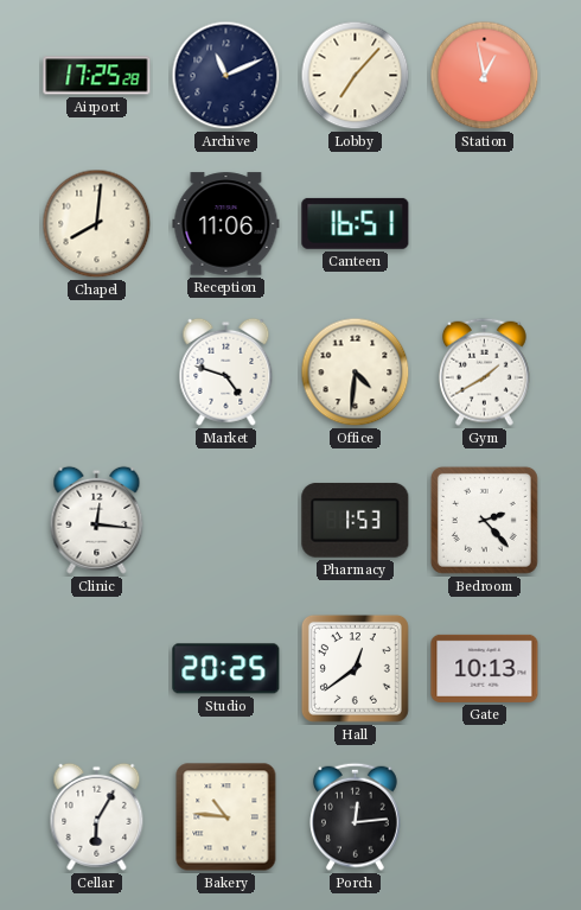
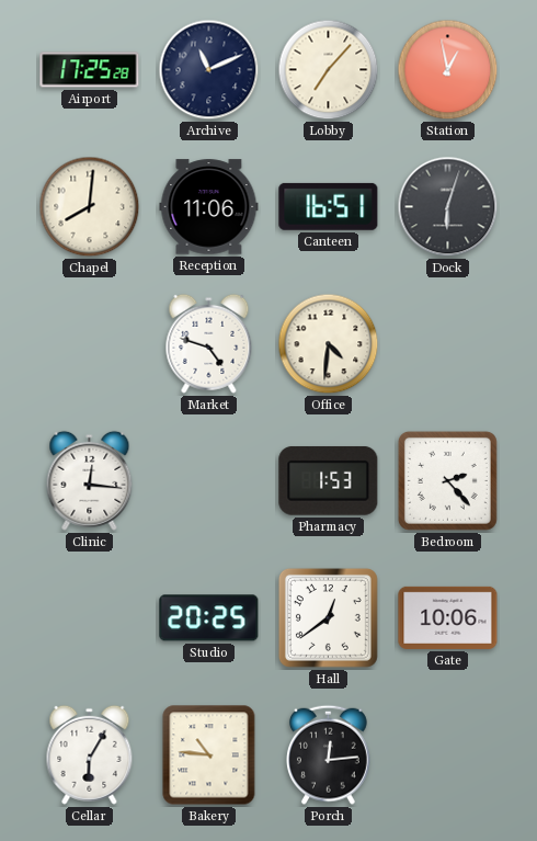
Dock: none -> 6:03
Gym: 1:40 -> none
Gate: 10:13 -> 10:06
